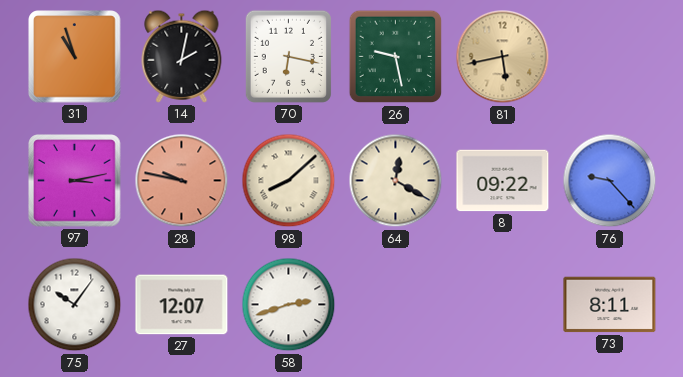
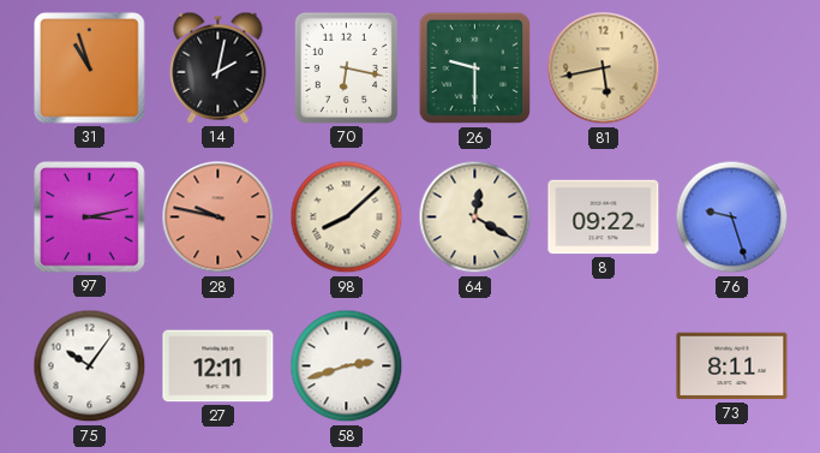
26: 9:28 -> 9:30
76: 9:23 -> 9:27
27: 12:07 -> 12:11
